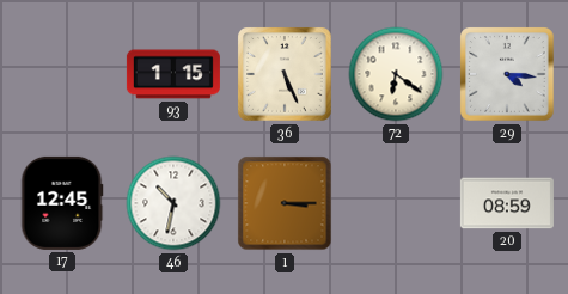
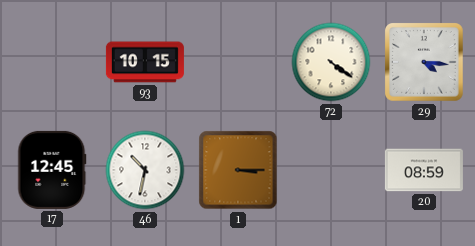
93: 1:15 -> 10:15
36: 5:26 -> none
72: 6:21 -> 4:21
